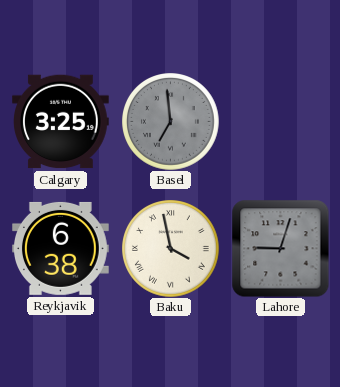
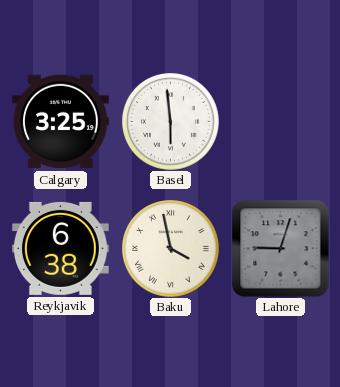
Basel: 6:59 -> 5:59
Basel dial: grey -> white
